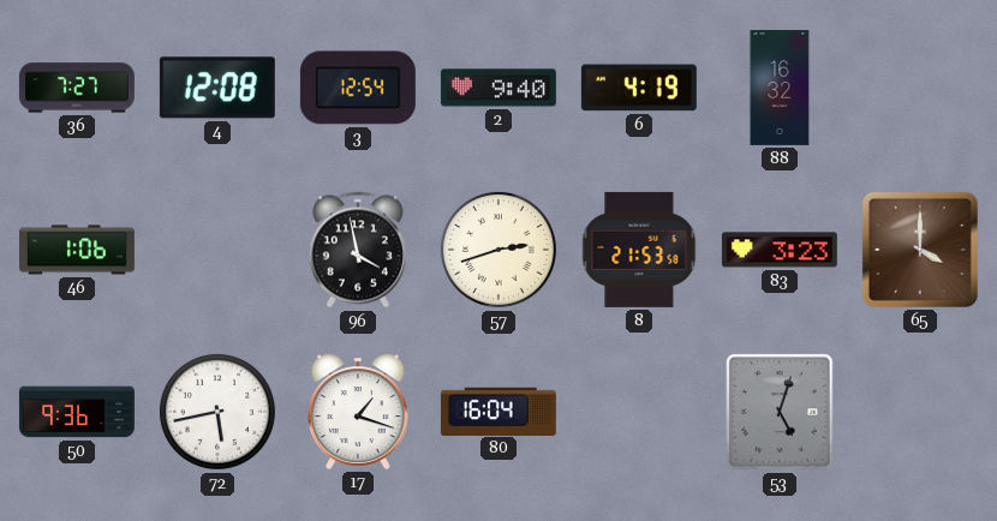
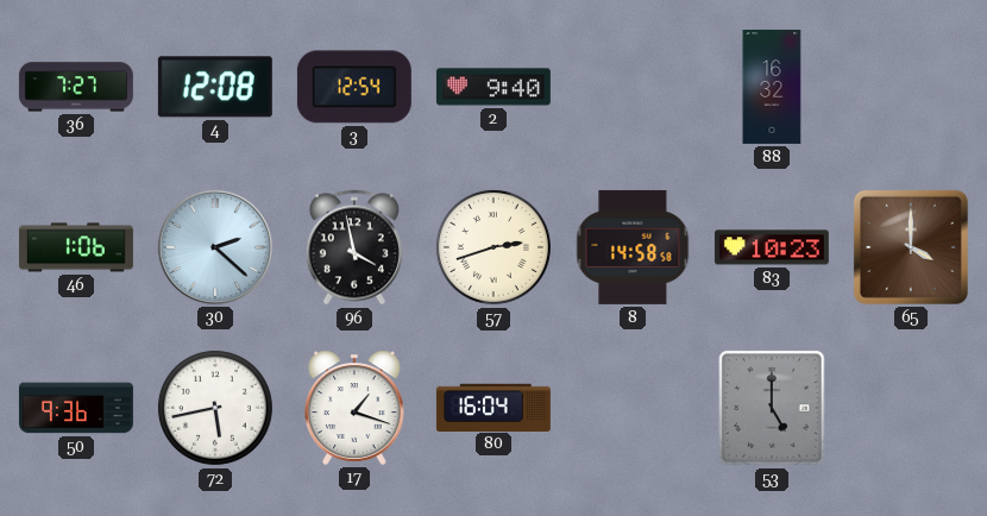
6: 4:19 -> none
30: none -> 2:22
8: 21:53 -> 14:58
83: 3:23 -> 10:23
53: 5:03 -> 5:00
